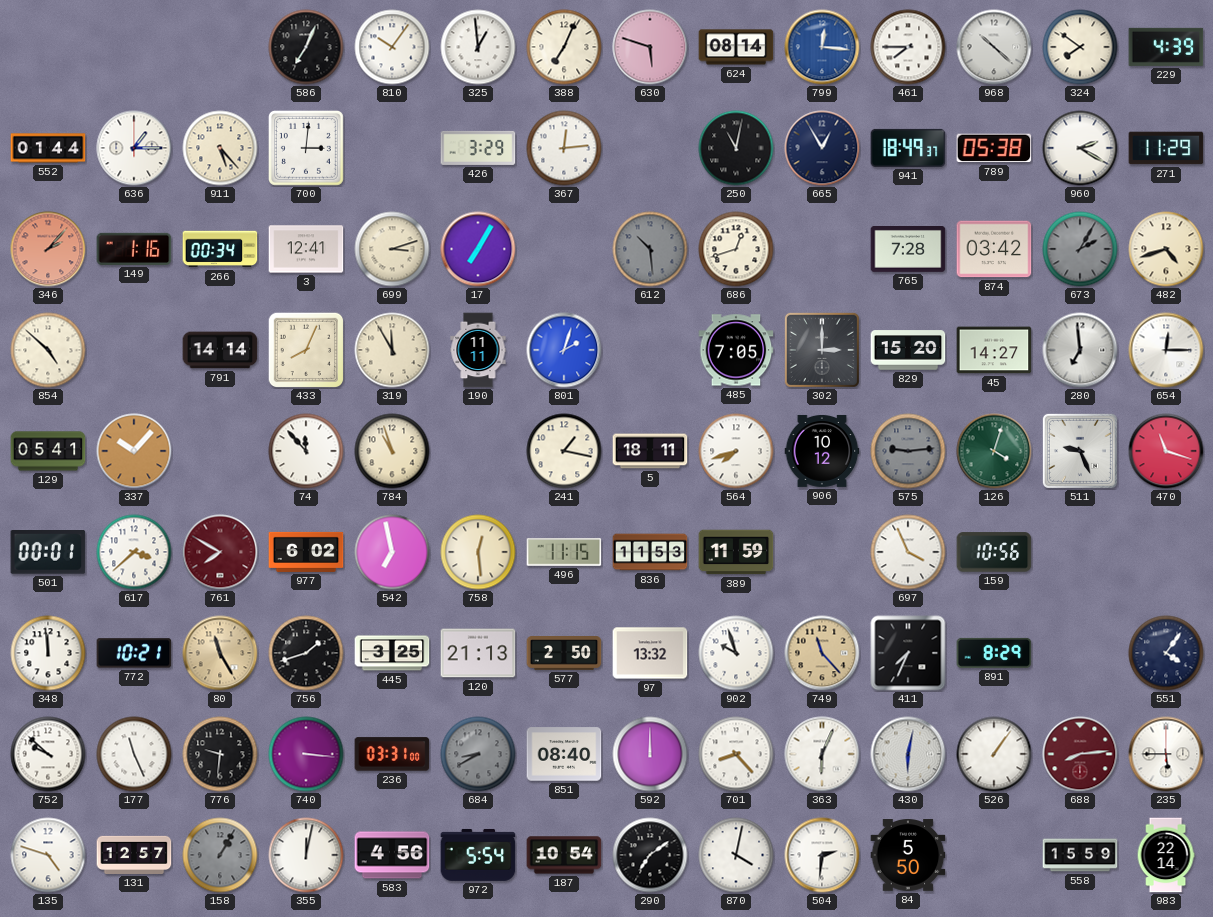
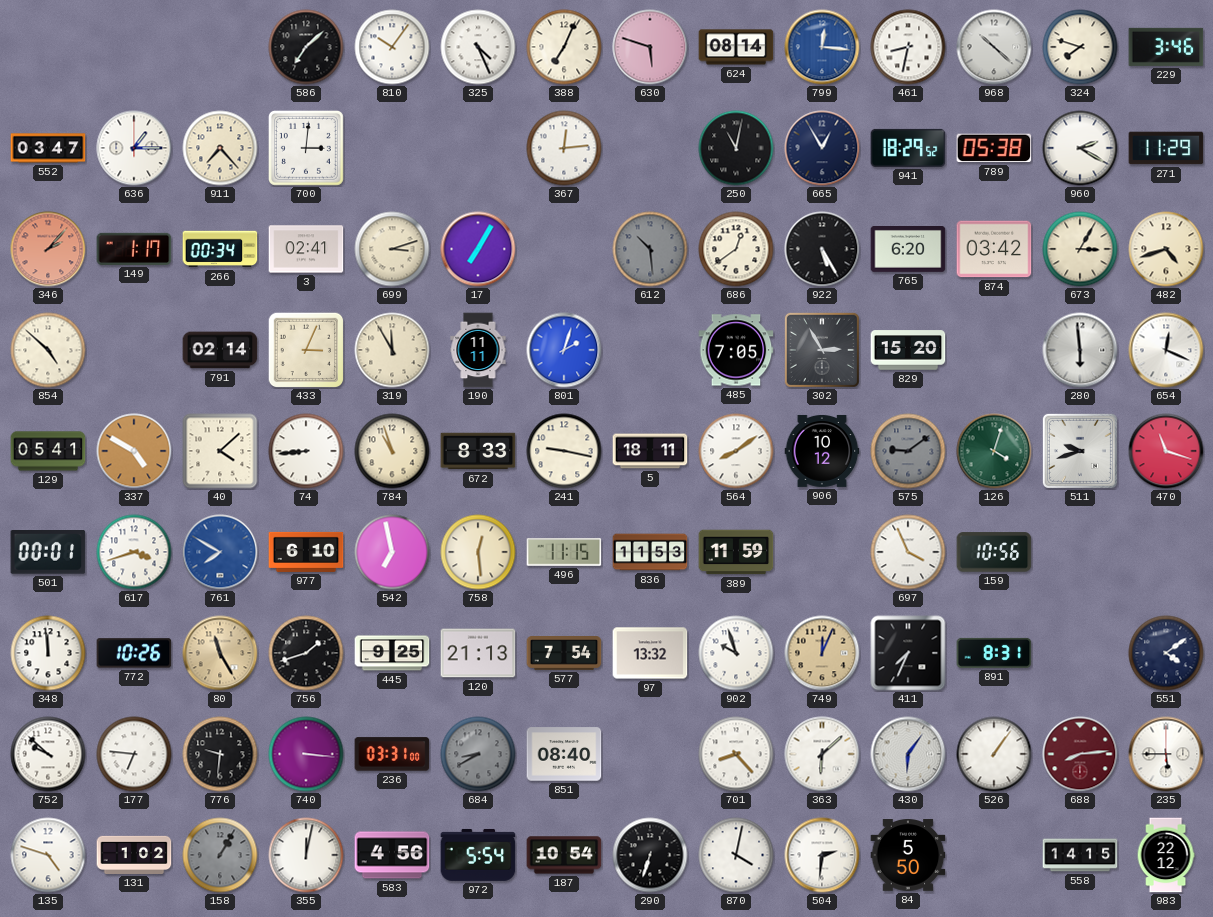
586: 7:04 -> 7:08
325: 12:59 -> 4:26
461: 7:45 -> 8:32
324: 7:51 -> 7:48
229: 4:39 -> 3:46
552: 01:44 -> 03:47
911: 5:23 -> 7:23
426: 3:29 -> none
941: 18:49 -> 18:29
149: 1:16 -> 1:17
3: 12:41 -> 02:41
686: 12:42 -> 12:39
922: none -> 5:25
765: 7:28 -> 6:20
673: 2:05 -> 3:05
673 dial: grey -> cream
791: 14:14 -> 02:14
433: 8:04 -> 3:04
302: 3:00 -> 2:55
45: 14:27 -> none
280: 6:59 -> 5:59
654: 12:15 -> 12:19
337: 10:07 -> 4:50
40: none -> 4:08
74: 11:53 -> 8:44
672: none -> 8:33
241: 1:17 -> 9:17
564: 7:42 -> 8:09
575: 9:14 -> 9:09
511: 9:26 -> 9:42
617: 3:38 -> 3:42
761 dial: burgundy -> blue
977: 6:02 -> 6:10
772: 10:21 -> 10:26
445: 3:25 -> 9:25
577: 2:50 -> 7:54
749: 11:23 -> 12:04
891: 8:29 -> 8:31
551: 4:06 -> 4:09
177: 11:26 -> 6:46
592: 12:00 -> none
363: 6:04 -> 6:08
430: 6:02 -> 6:06
131: 12:57 -> 1:02
290: 7:09 -> 6:33
558: 15:59 -> 14:15
983: 22:14 -> 22:12
